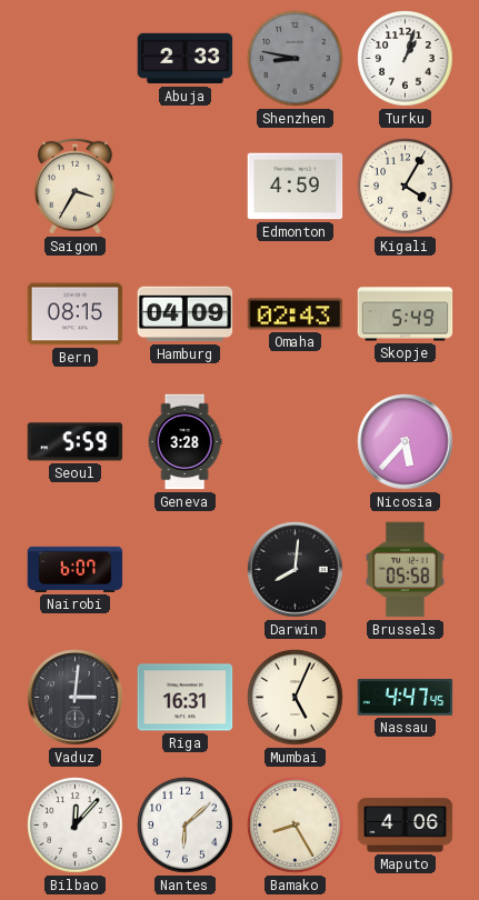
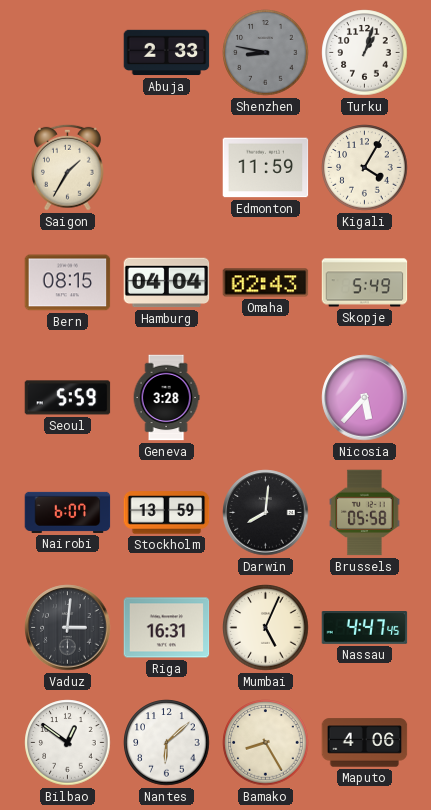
Saigon: 3:35 -> 1:35
Edmonton: 4:59 -> 11:59
Hamburg: 04:09 -> 04:04
Stockholm: none -> 13:59
Bilbao: 12:07 -> 12:51
